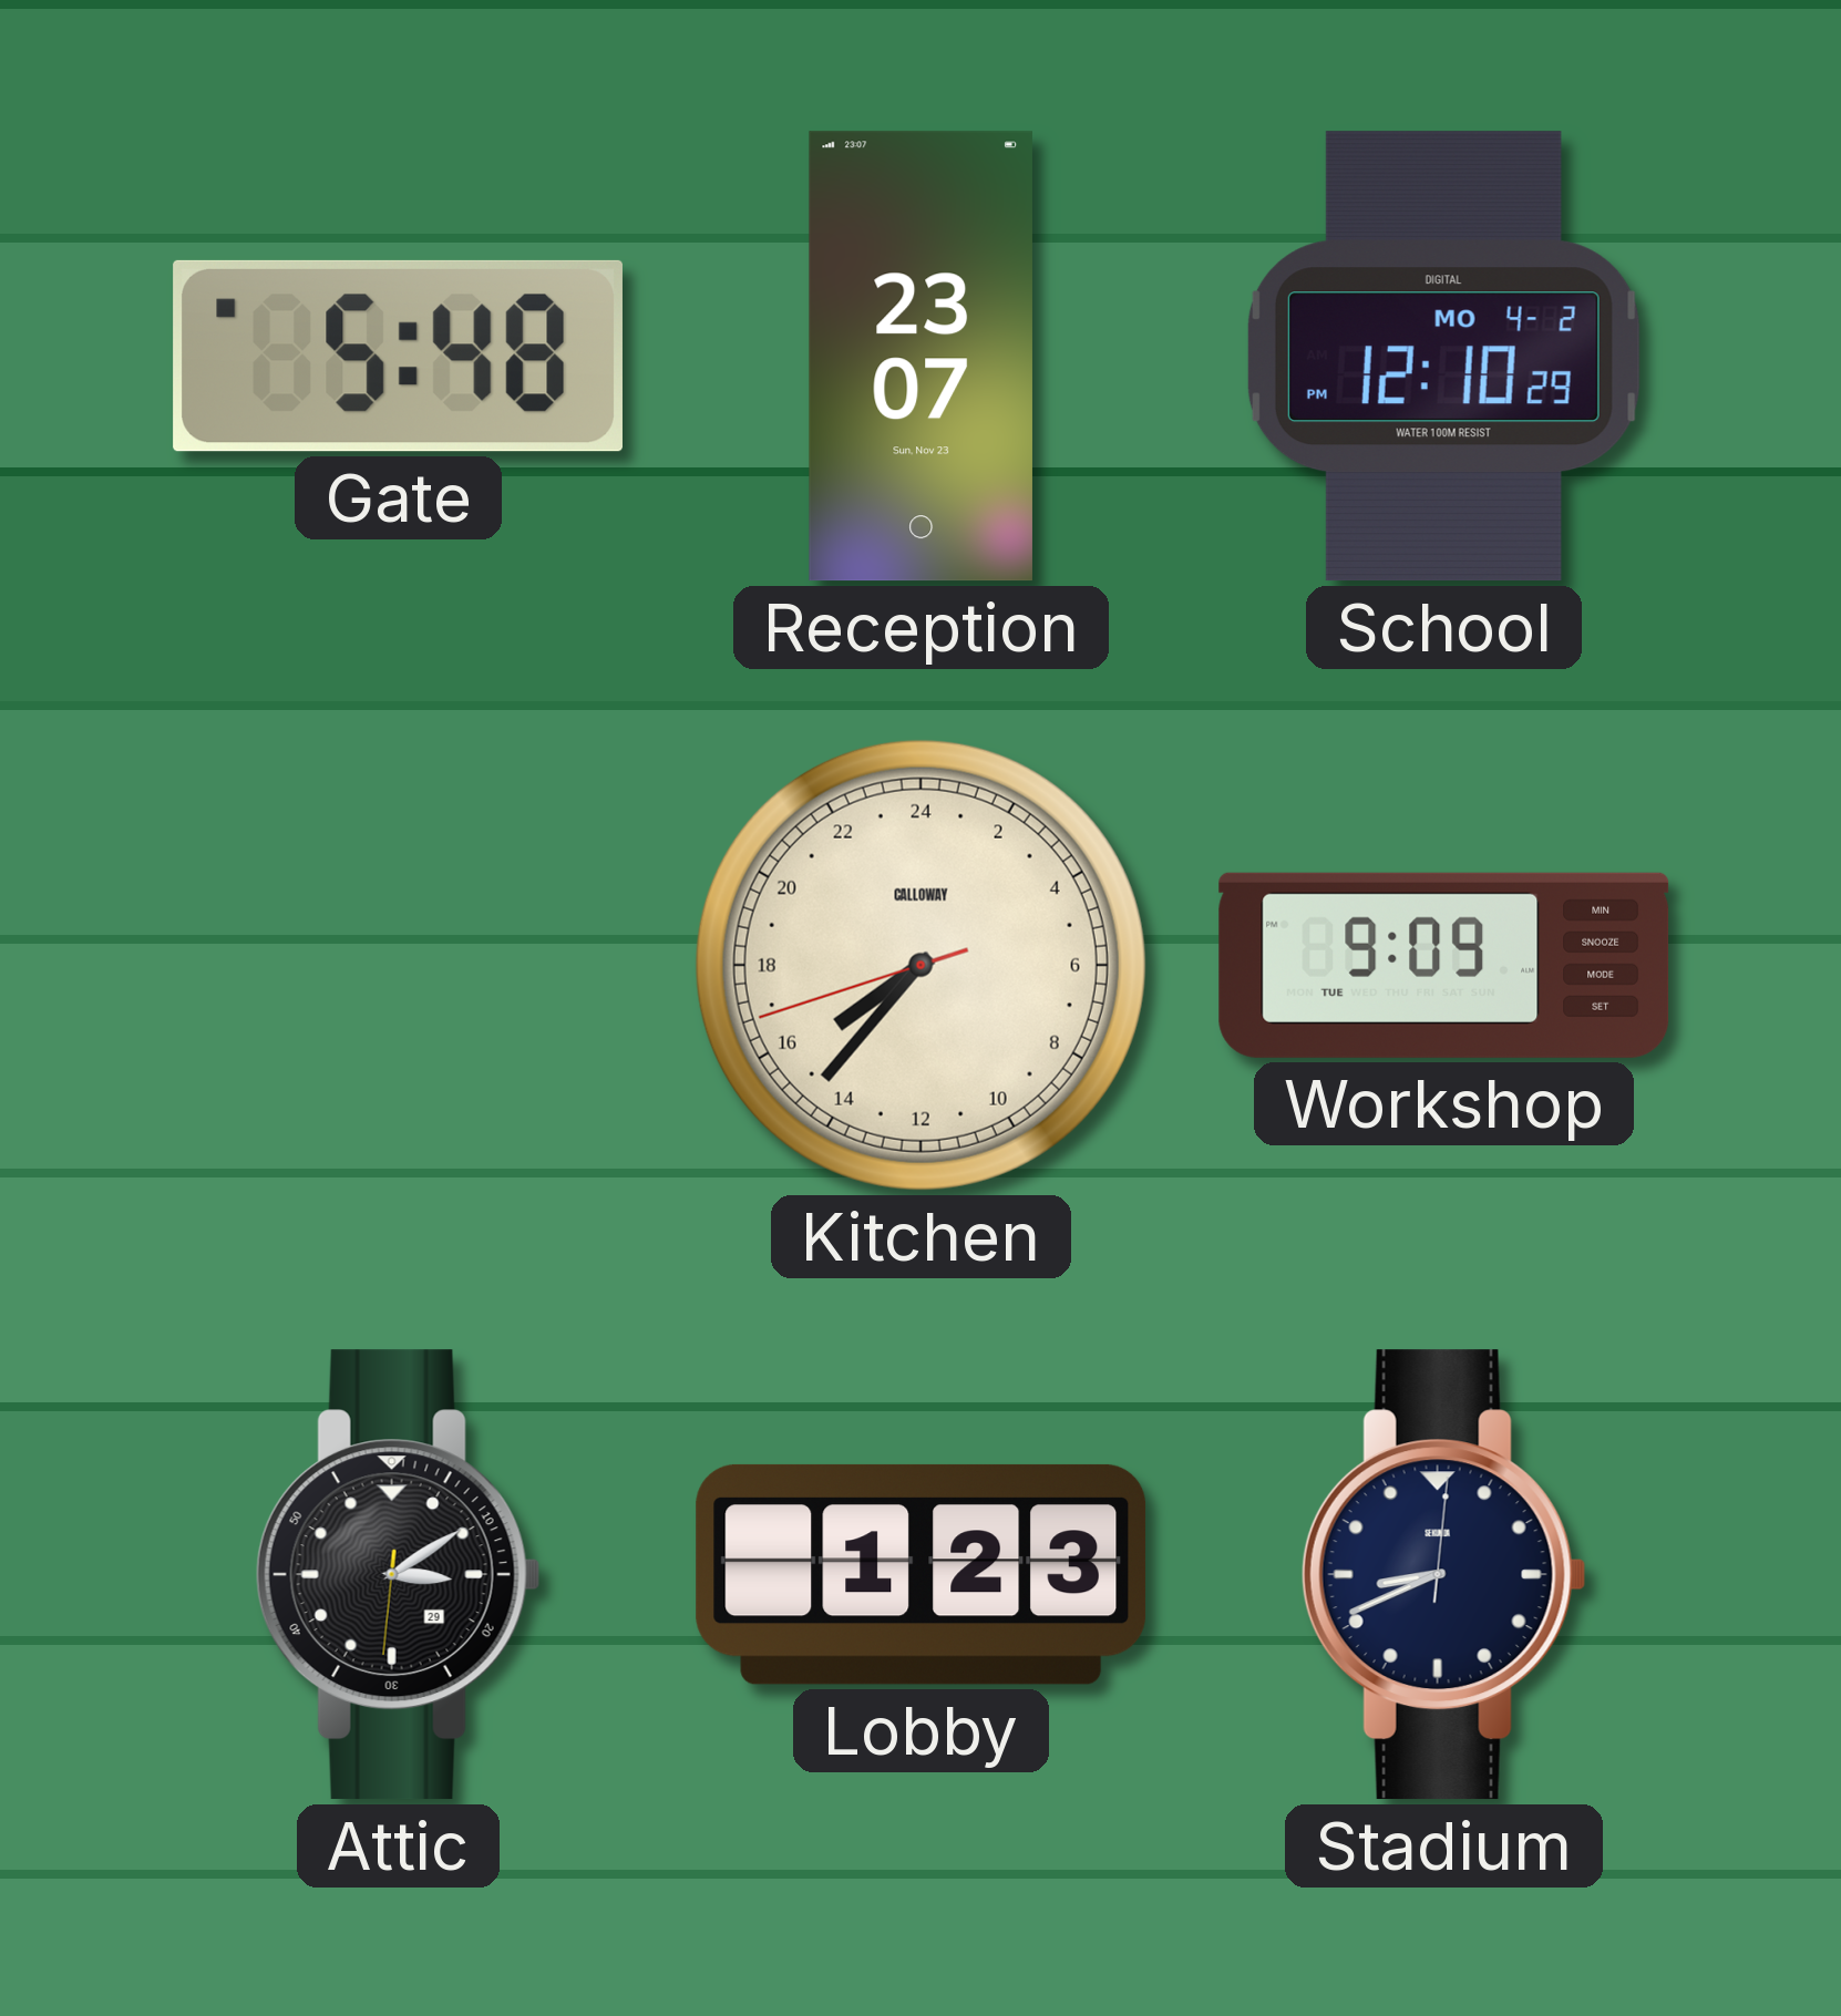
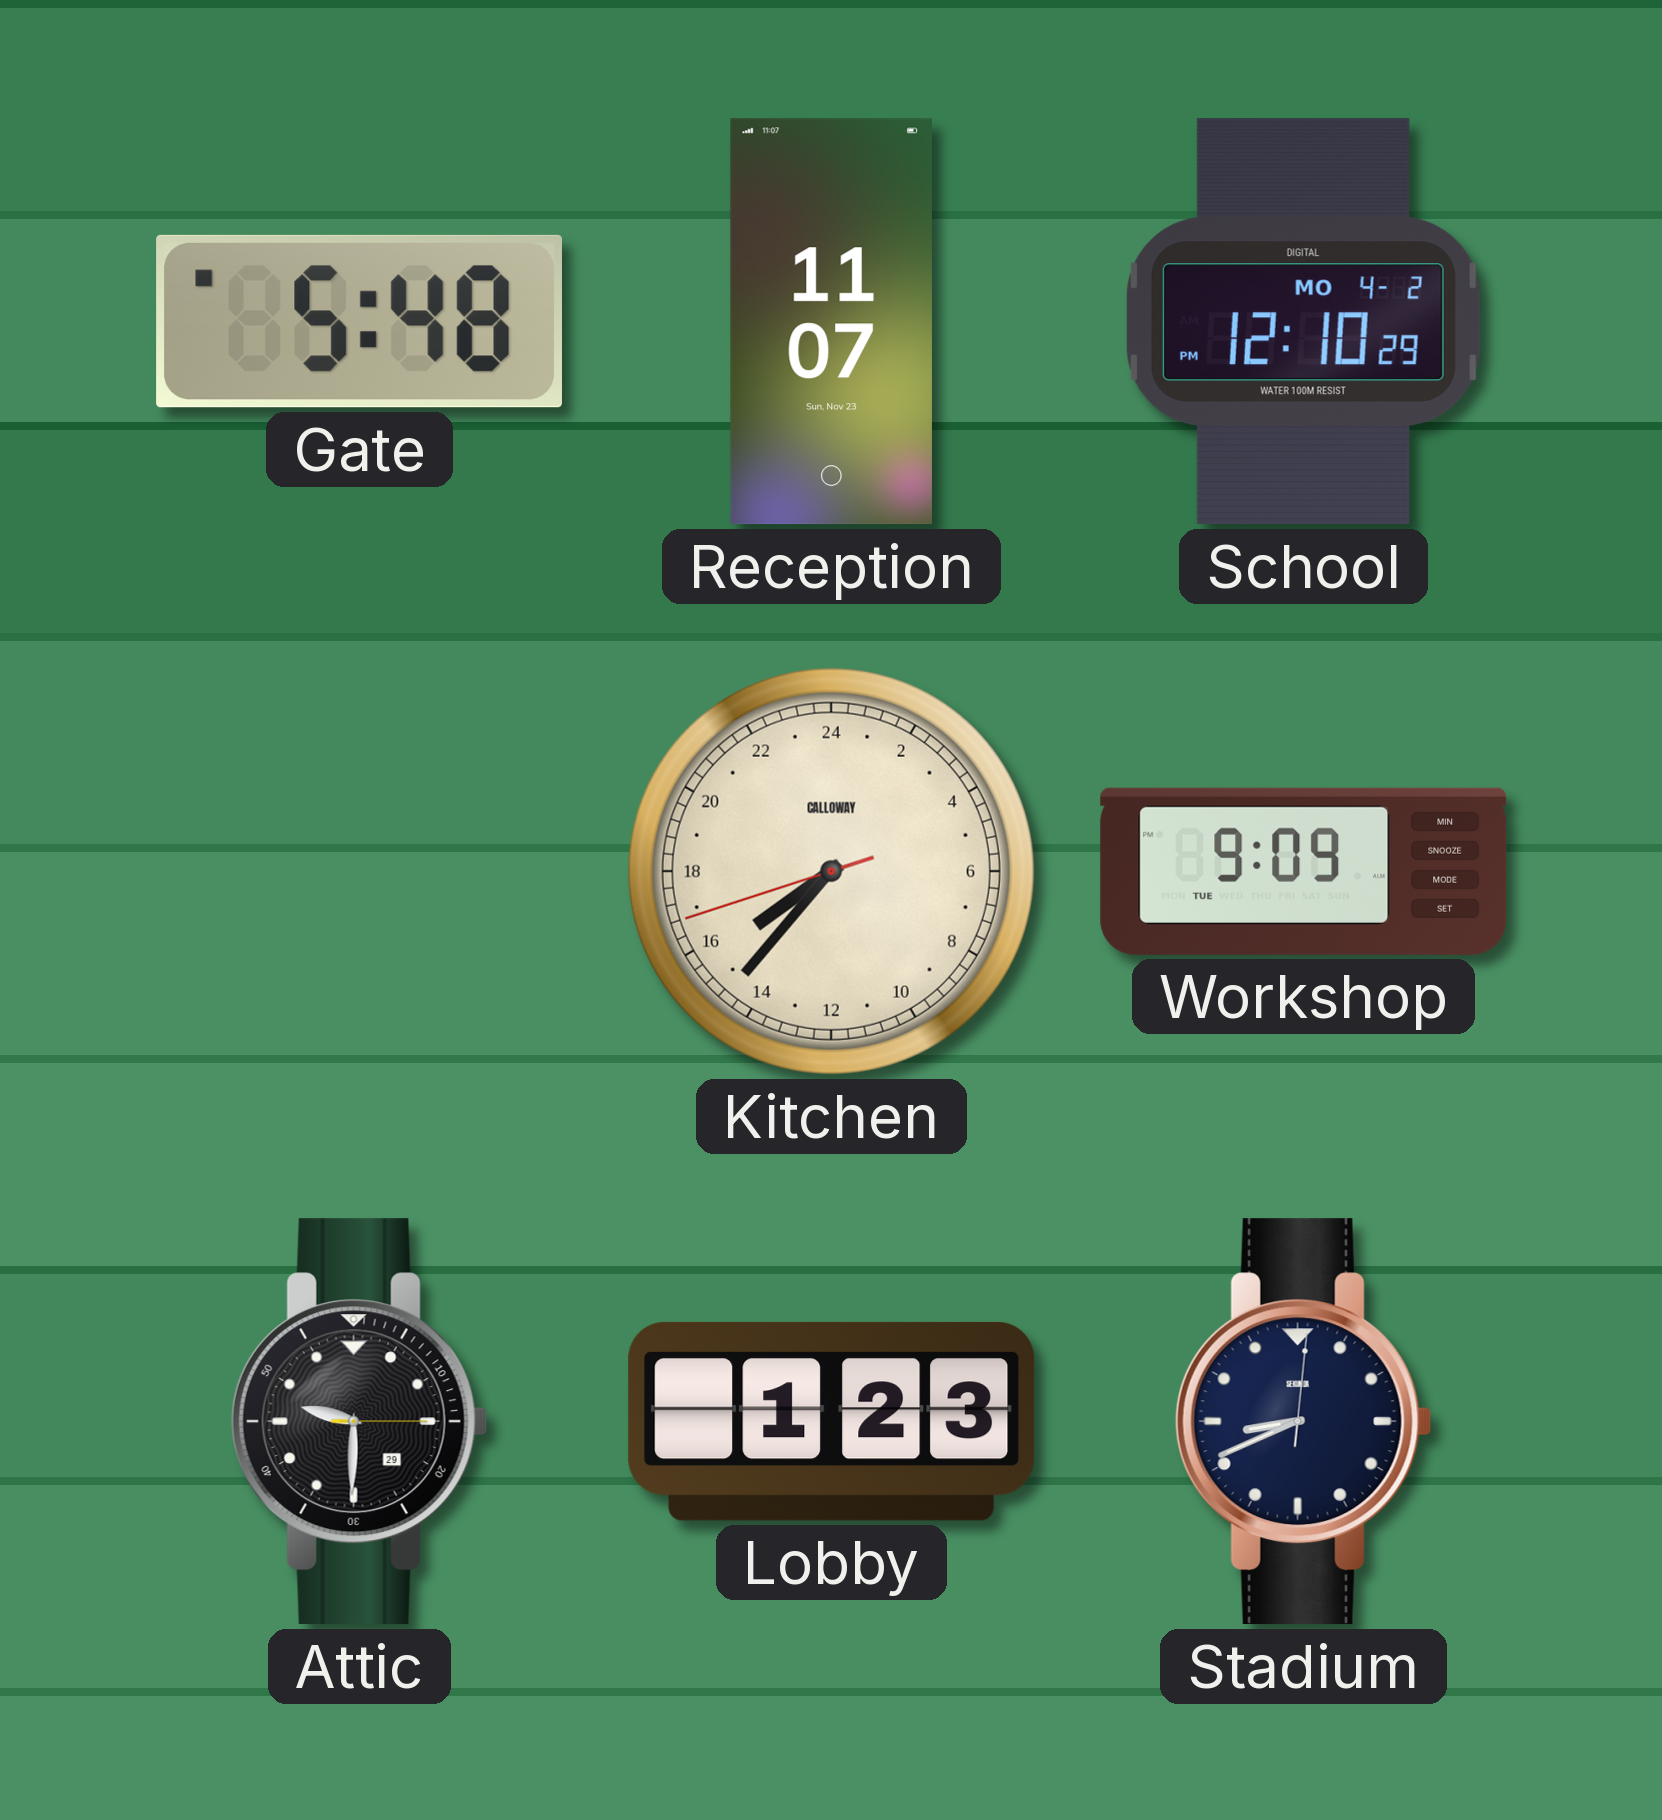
Reception: 23:07 -> 11:07
Attic: 3:09 -> 9:30
